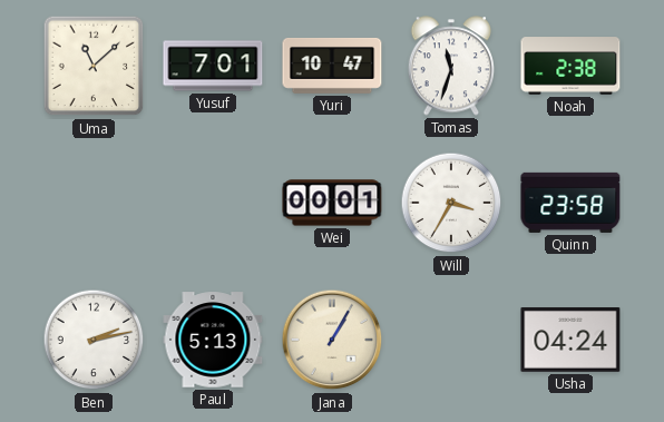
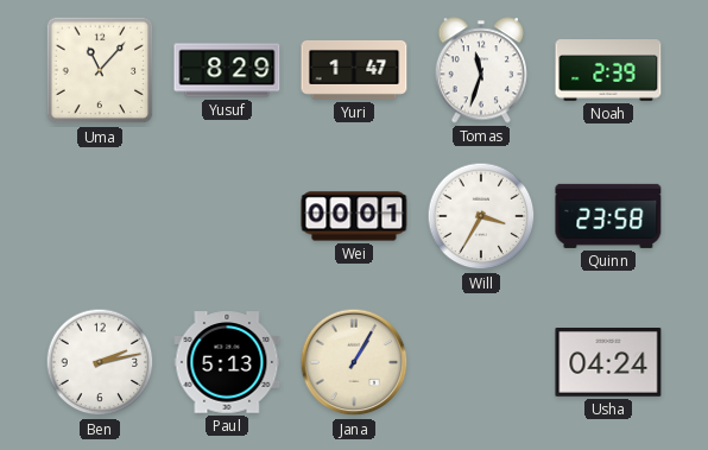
Uma: 11:08 -> 11:07
Yusuf: 7:01 -> 8:29
Yuri: 10:47 -> 1:47
Noah: 2:38 -> 2:39
